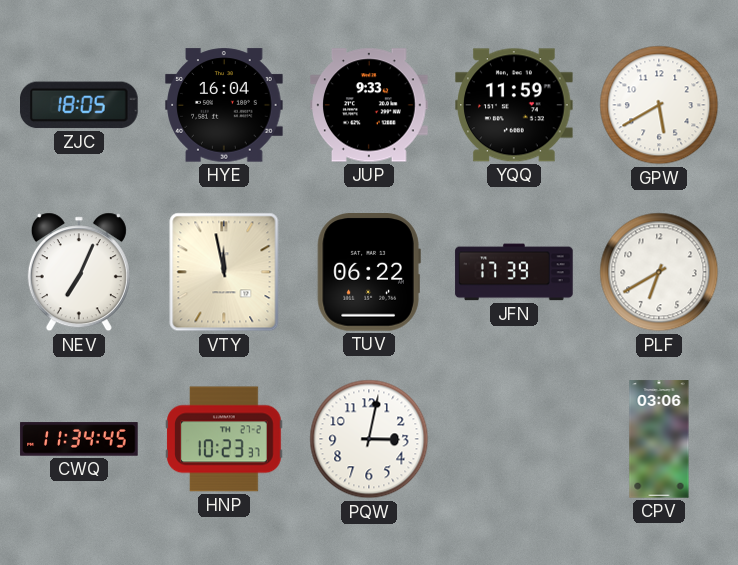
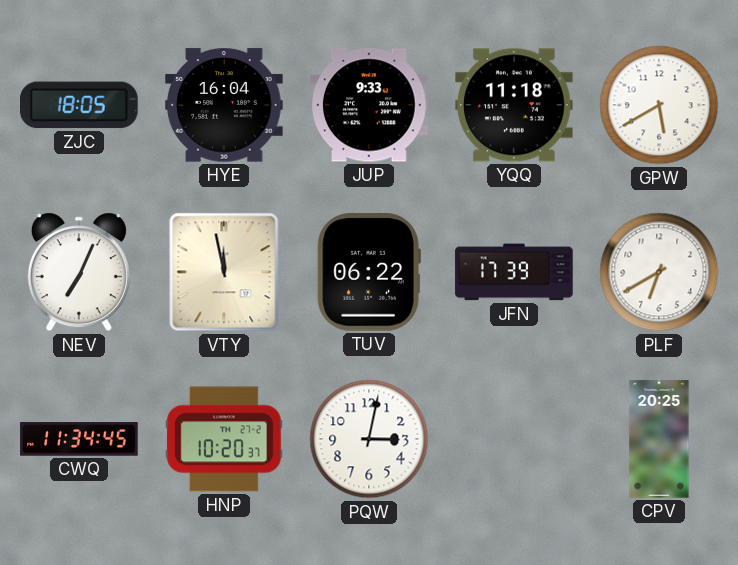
YQQ: 11:59 -> 11:18
HNP: 10:23 -> 10:20
CPV: 03:06 -> 20:25
